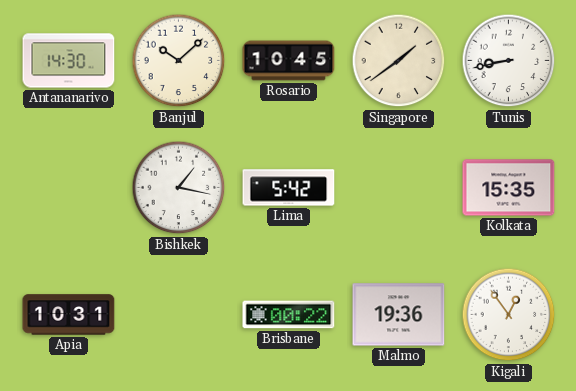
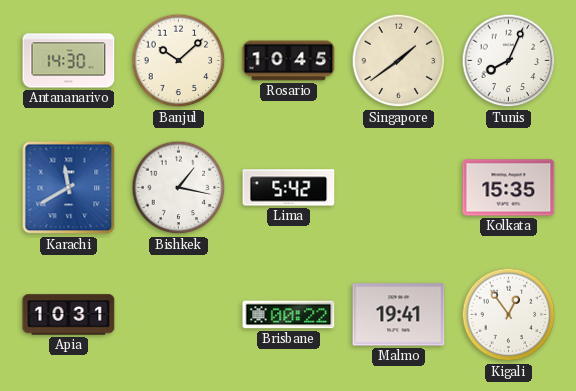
Tunis: 8:43 -> 8:04
Karachi: none -> 11:40
Malmo: 19:36 -> 19:41
